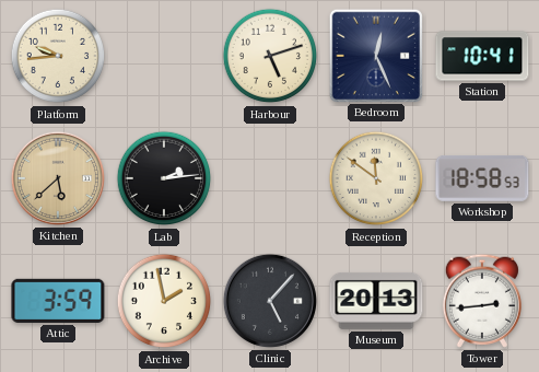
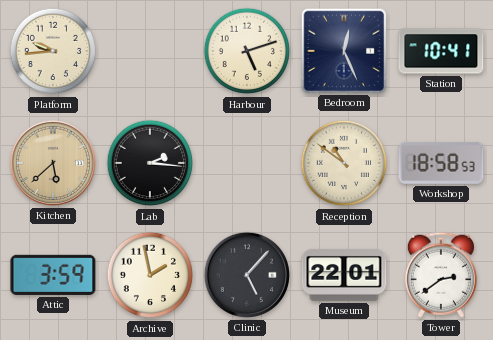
Lab: 2:14 -> 2:16
Reception: 11:51 -> 10:51
Museum: 20:13 -> 22:01
Tower: 2:44 -> 2:39
